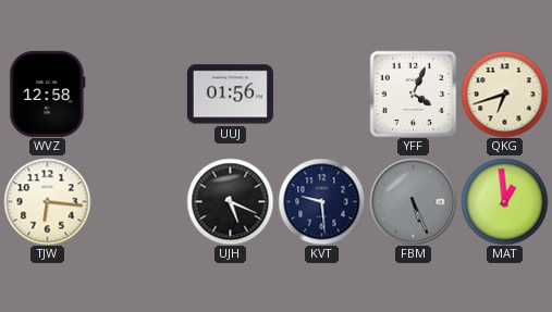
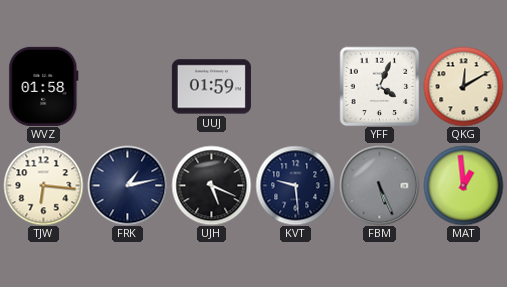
WVZ: 12:58 -> 01:58
UUJ: 01:56 -> 01:59
QKG: 6:42 -> 12:10
FRK: none -> 1:13
